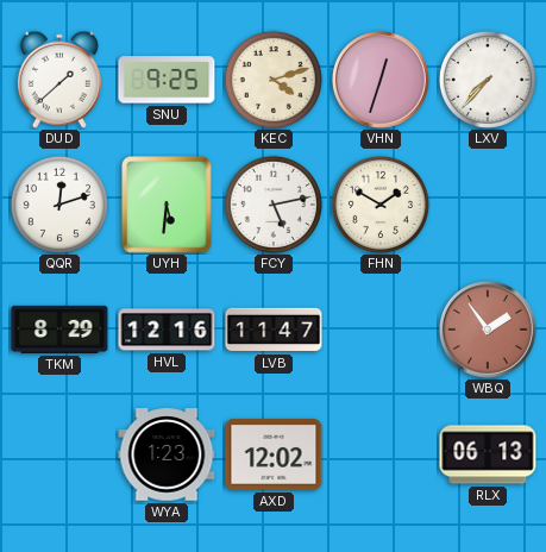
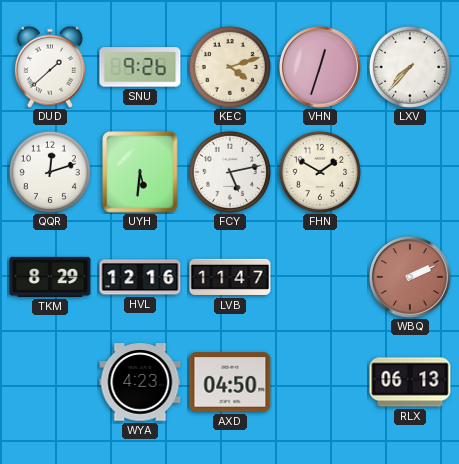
SNU: 9:25 -> 9:26
WBQ: 1:54 -> 2:11
WYA: 1:23 -> 4:23
AXD: 12:02 -> 04:50
